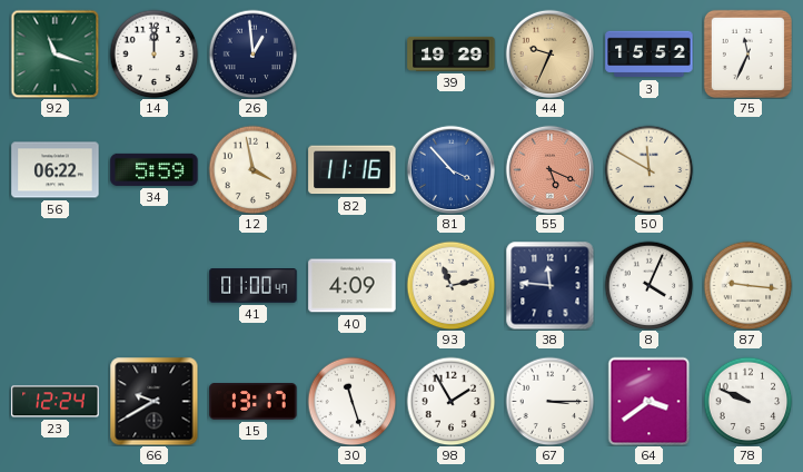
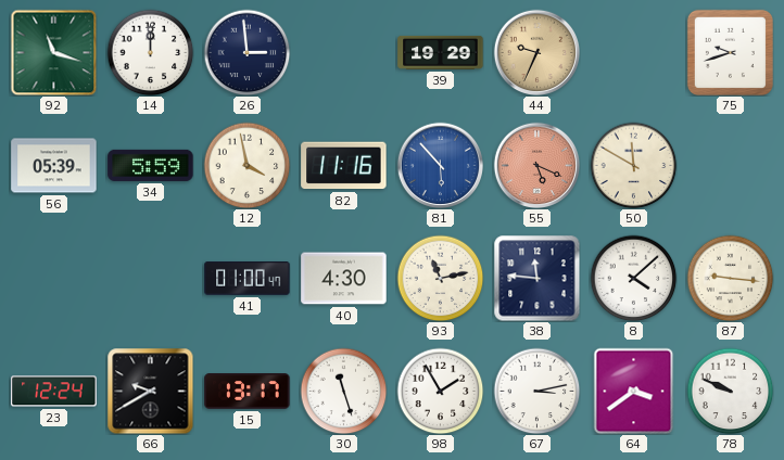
26: 12:59 -> 2:59
3: 15:52 -> none
75: 11:34 -> 9:42
56: 06:22 -> 05:39
81: 3:53 -> 5:53
40: 4:09 -> 4:30
8: 4:04 -> 4:08
67: 3:15 -> 3:13
